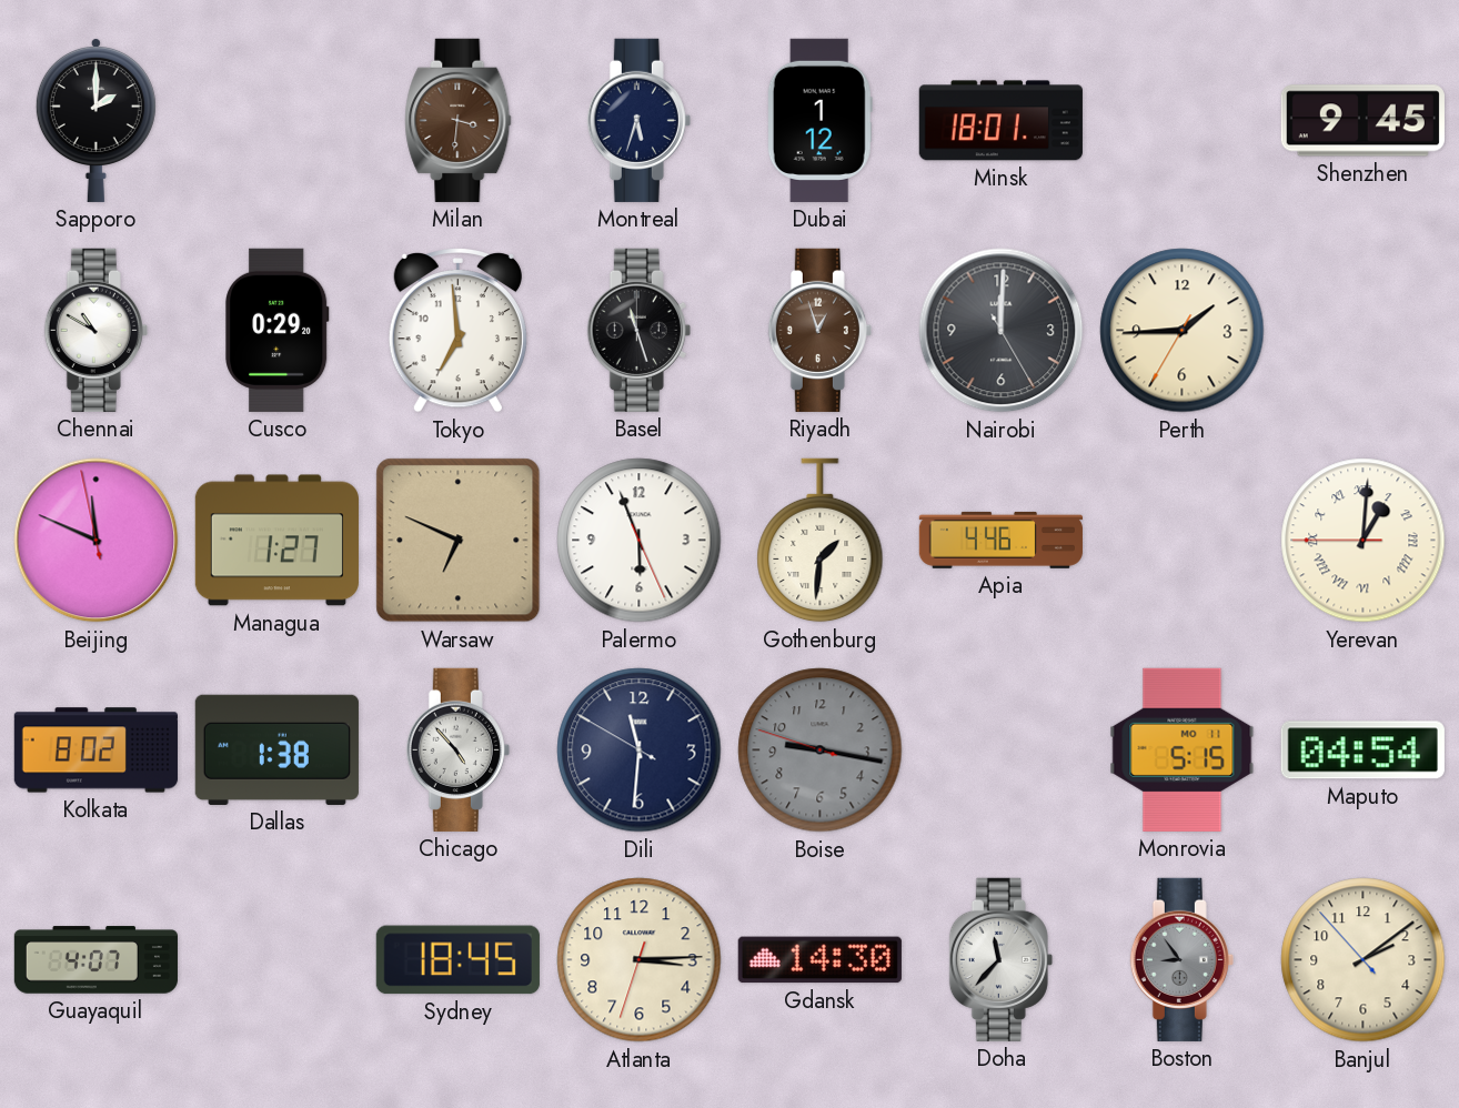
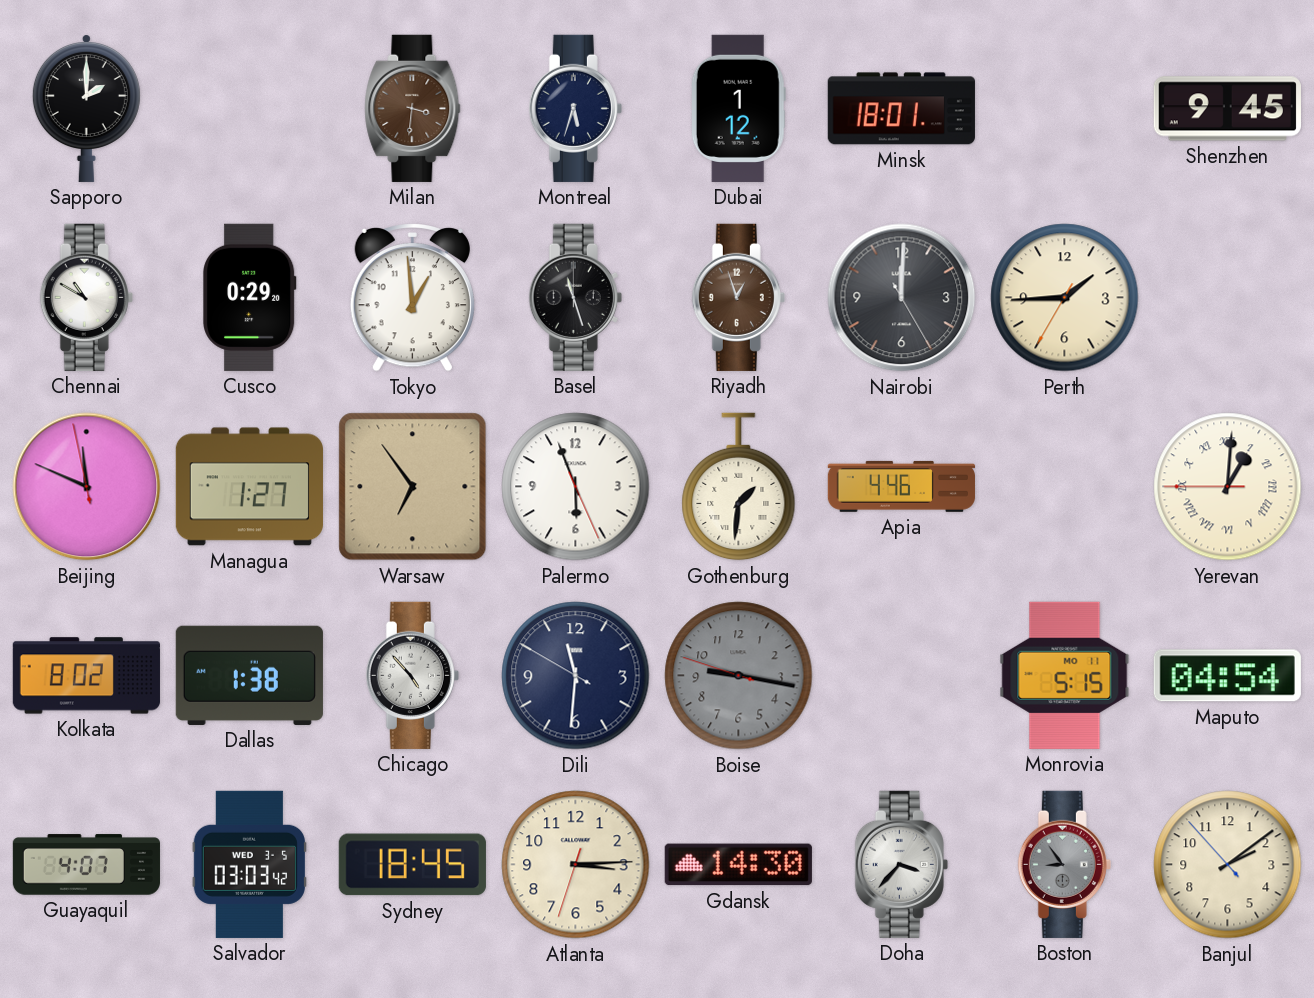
Tokyo: 6:59 -> 12:59
Warsaw: 6:49 -> 6:54
Salvador: none -> 03:03
Doha: 11:37 -> 3:37
